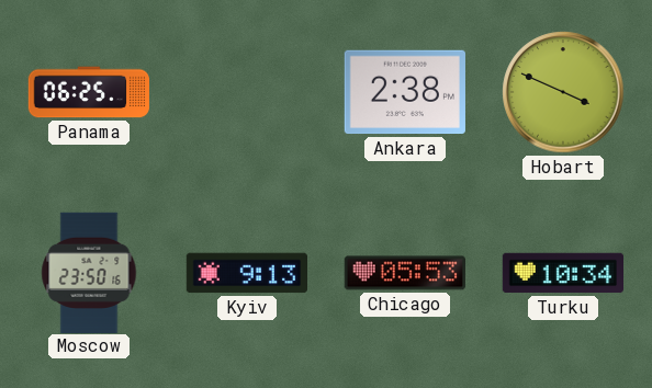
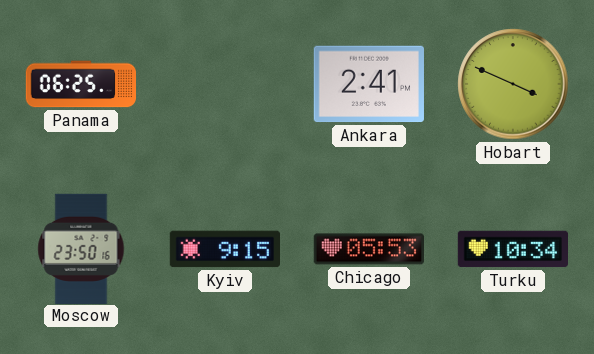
Ankara: 2:38 -> 2:41
Kyiv: 9:13 -> 9:15
